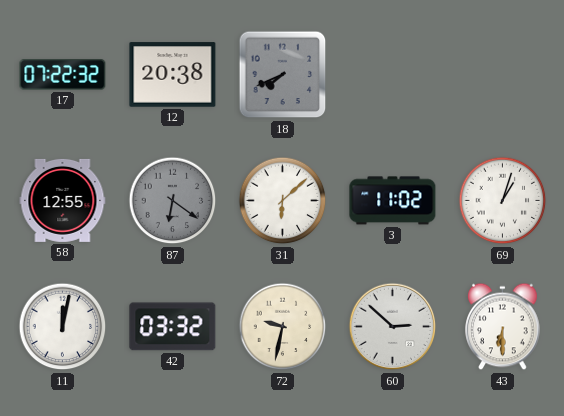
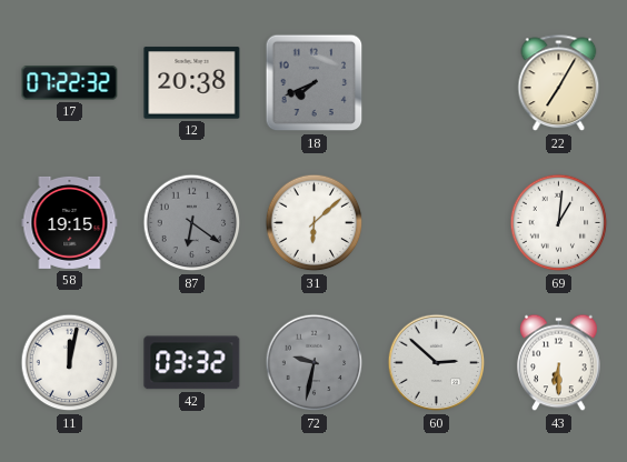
22: none -> 7:05
58: 12:55 -> 19:15
3: 11:02 -> none
69: 1:03 -> 1:01
72 dial: cream -> grey
